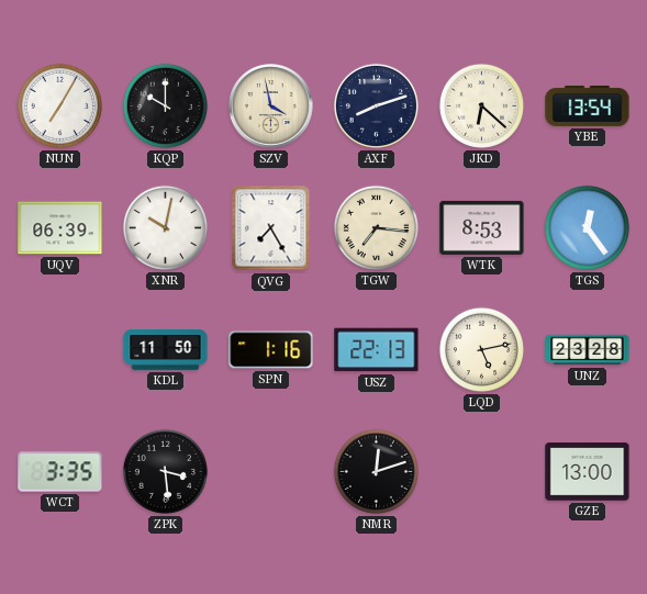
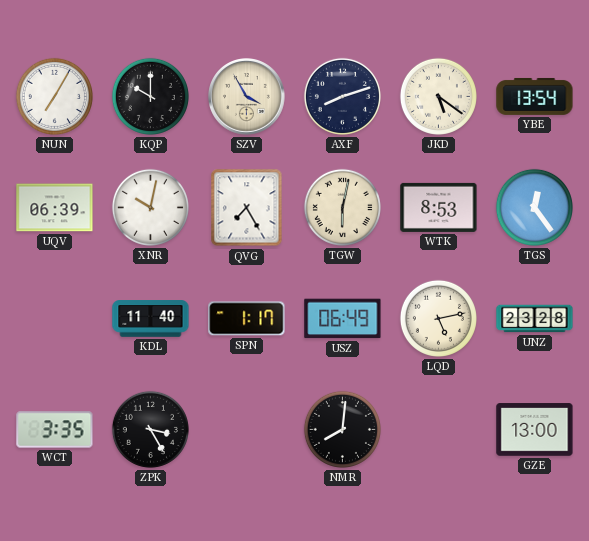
SZV: 3:58 -> 3:55
JKD: 6:22 -> 5:21
TGW: 7:16 -> 6:02
KDL: 11:50 -> 11:40
SPN: 1:16 -> 1:17
USZ: 22:13 -> 06:49
ZPK: 3:29 -> 3:25
NMR: 12:12 -> 8:01
